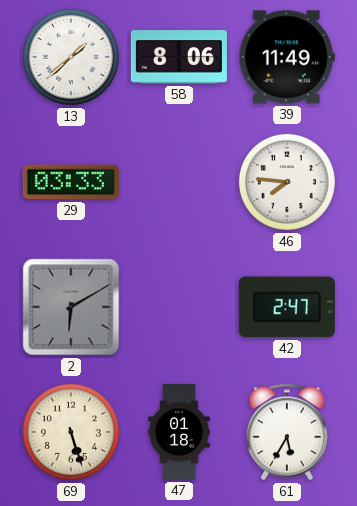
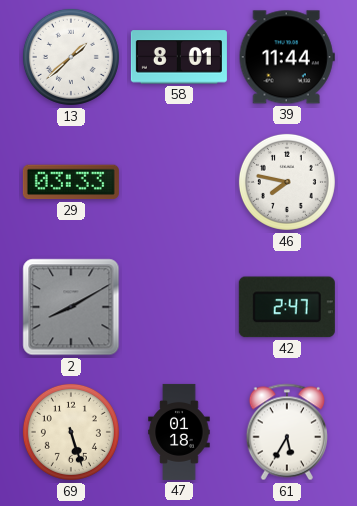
58: 8:06 -> 8:01
39: 11:49 -> 11:44
46: 7:46 -> 7:47
2: 6:10 -> 8:10
